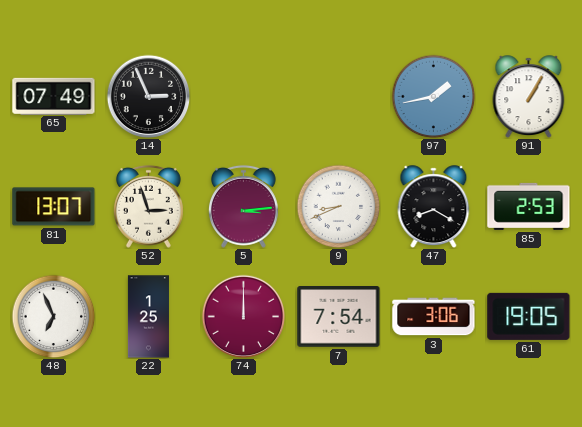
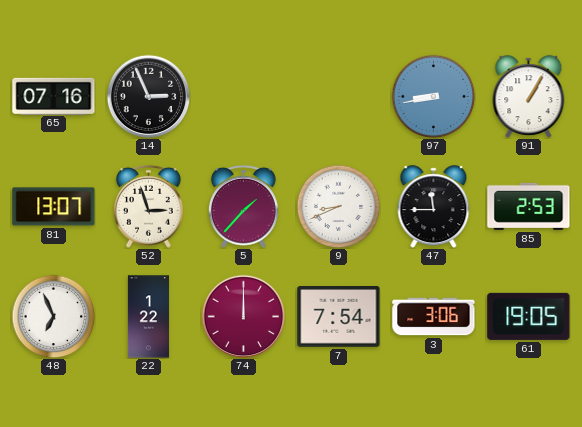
65: 07:49 -> 07:16
97: 1:43 -> 8:43
5: 3:14 -> 1:37
47: 8:20 -> 11:45
22: 1:25 -> 1:22
